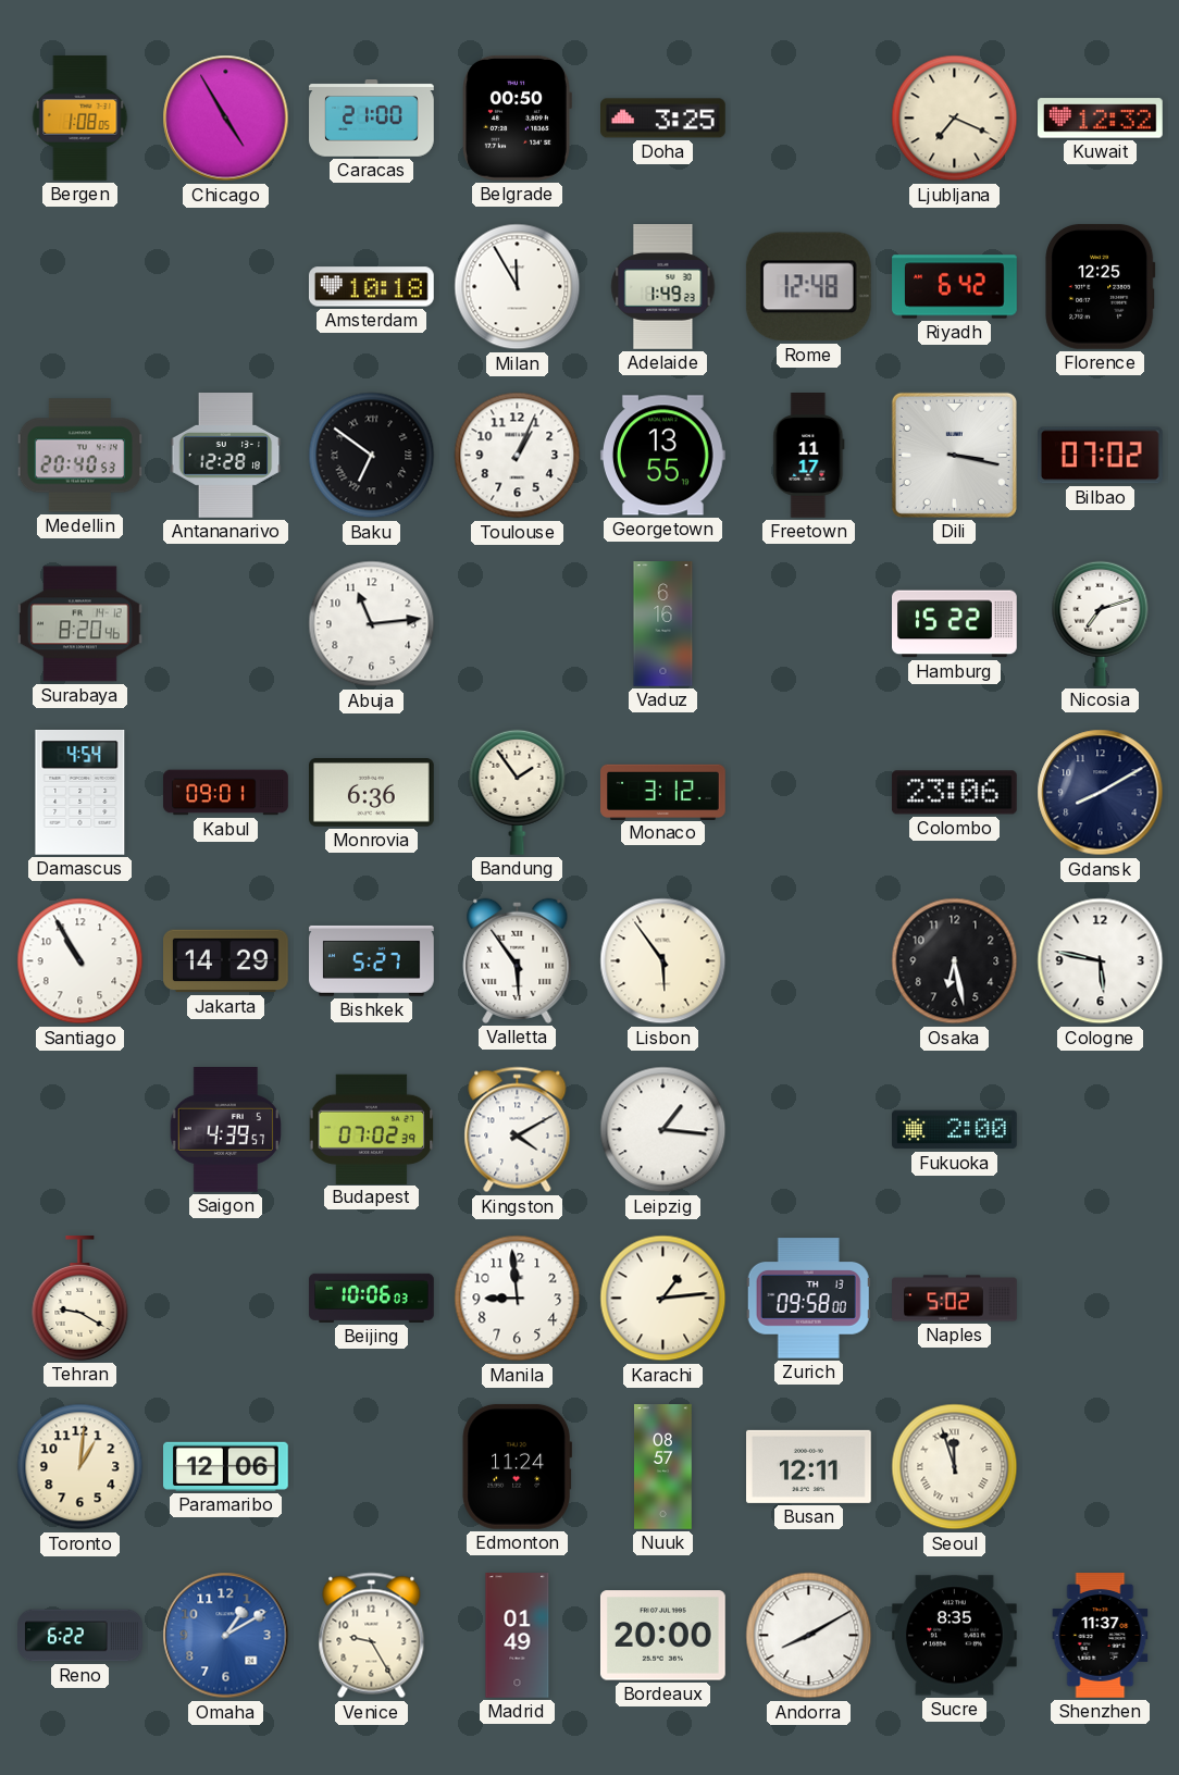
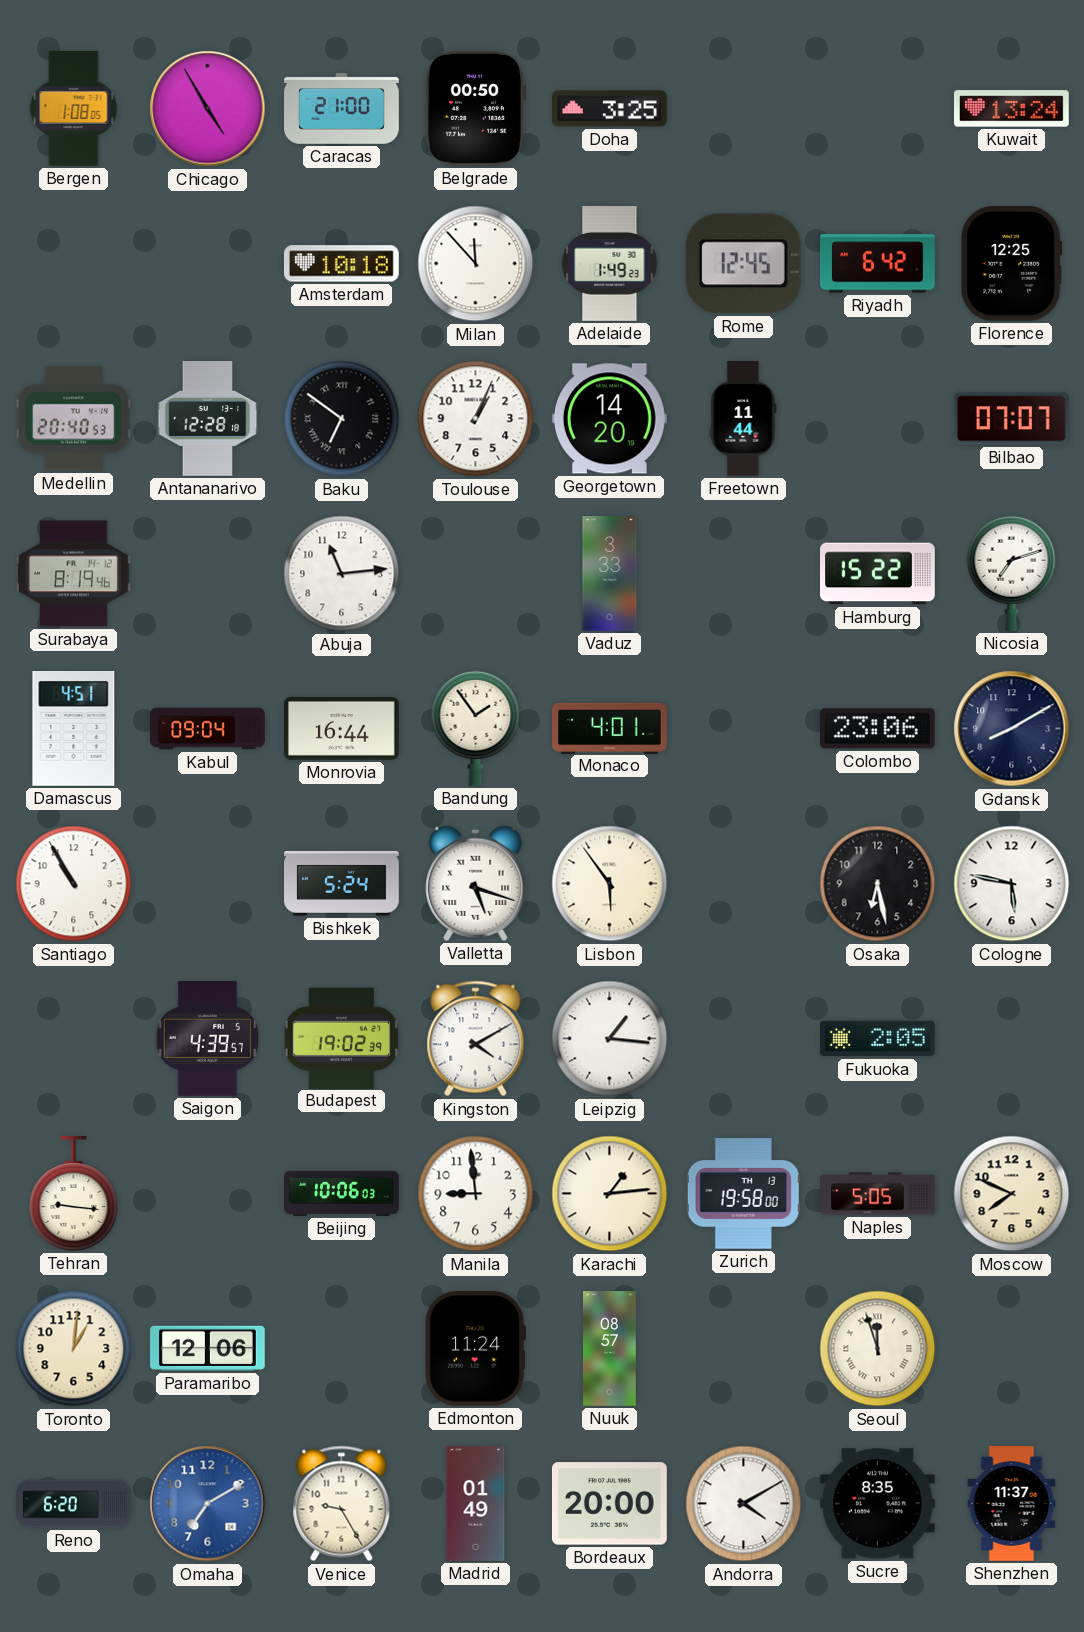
Ljubljana: 7:19 -> none
Kuwait: 12:32 -> 13:24
Milan: 11:55 -> 11:53
Rome: 12:48 -> 12:45
Georgetown: 13:55 -> 14:20
Freetown: 11:17 -> 11:44
Dili: 3:17 -> none
Bilbao: 07:02 -> 07:07
Surabaya: 8:20 -> 8:19
Vaduz: 6:16 -> 3:33
Damascus: 4:54 -> 4:51
Kabul: 09:01 -> 09:04
Monrovia: 6:36 -> 16:44
Monaco: 3:12 -> 4:01
Jakarta: 14:29 -> none
Bishkek: 5:27 -> 5:24
Valletta: 5:54 -> 5:18
Budapest: 07:02 -> 19:02
Fukuoka: 2:00 -> 2:05
Tehran: 9:20 -> 9:16
Zurich: 09:58 -> 19:58
Naples: 5:02 -> 5:05
Moscow: none -> 7:49
Busan: 12:11 -> none
Reno: 6:22 -> 6:20
Omaha: 1:10 -> 7:10
Andorra: 8:10 -> 4:10
